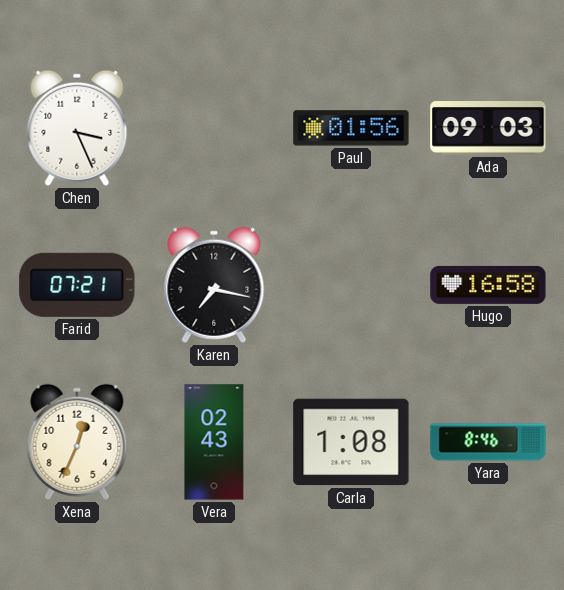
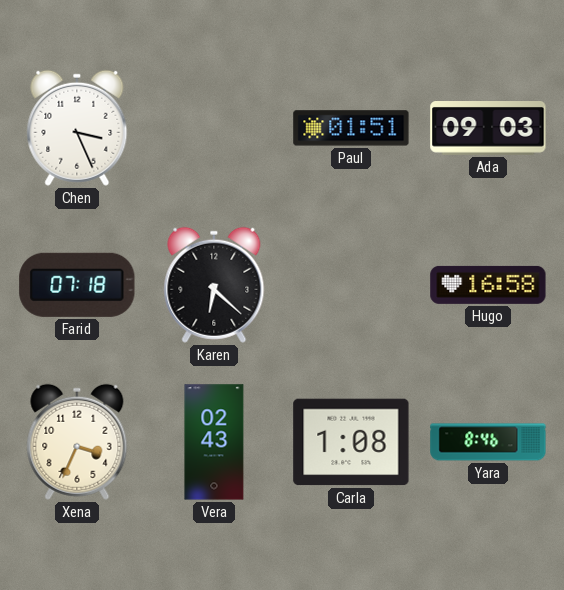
Paul: 01:56 -> 01:51
Farid: 07:21 -> 07:18
Karen: 7:17 -> 6:22
Xena: 12:34 -> 3:34
